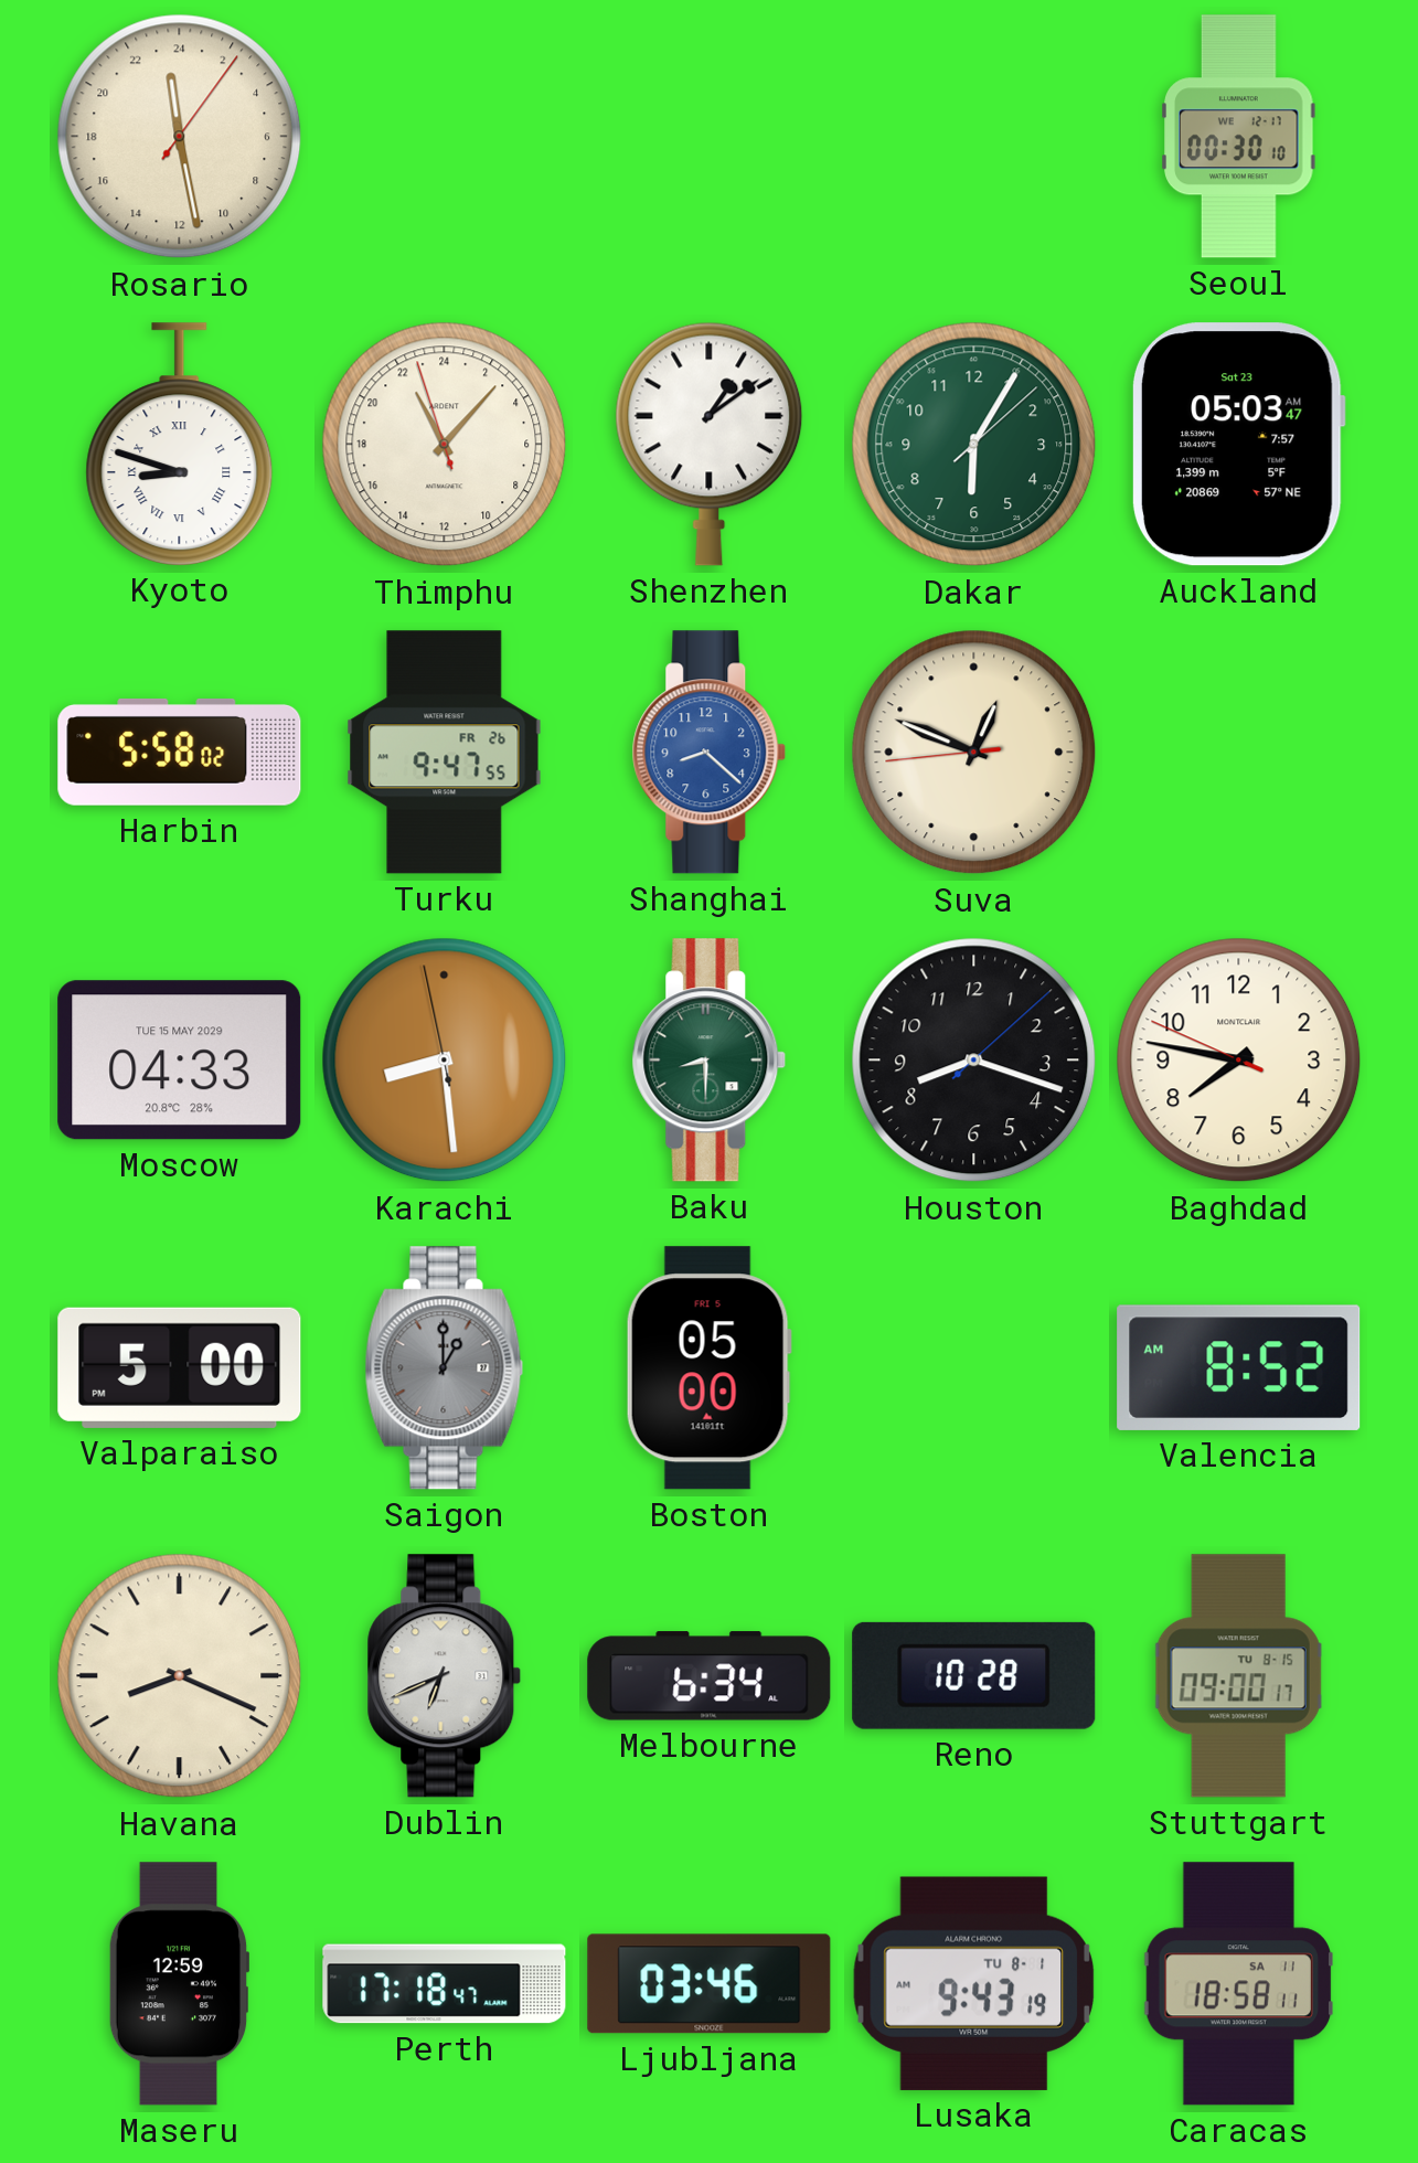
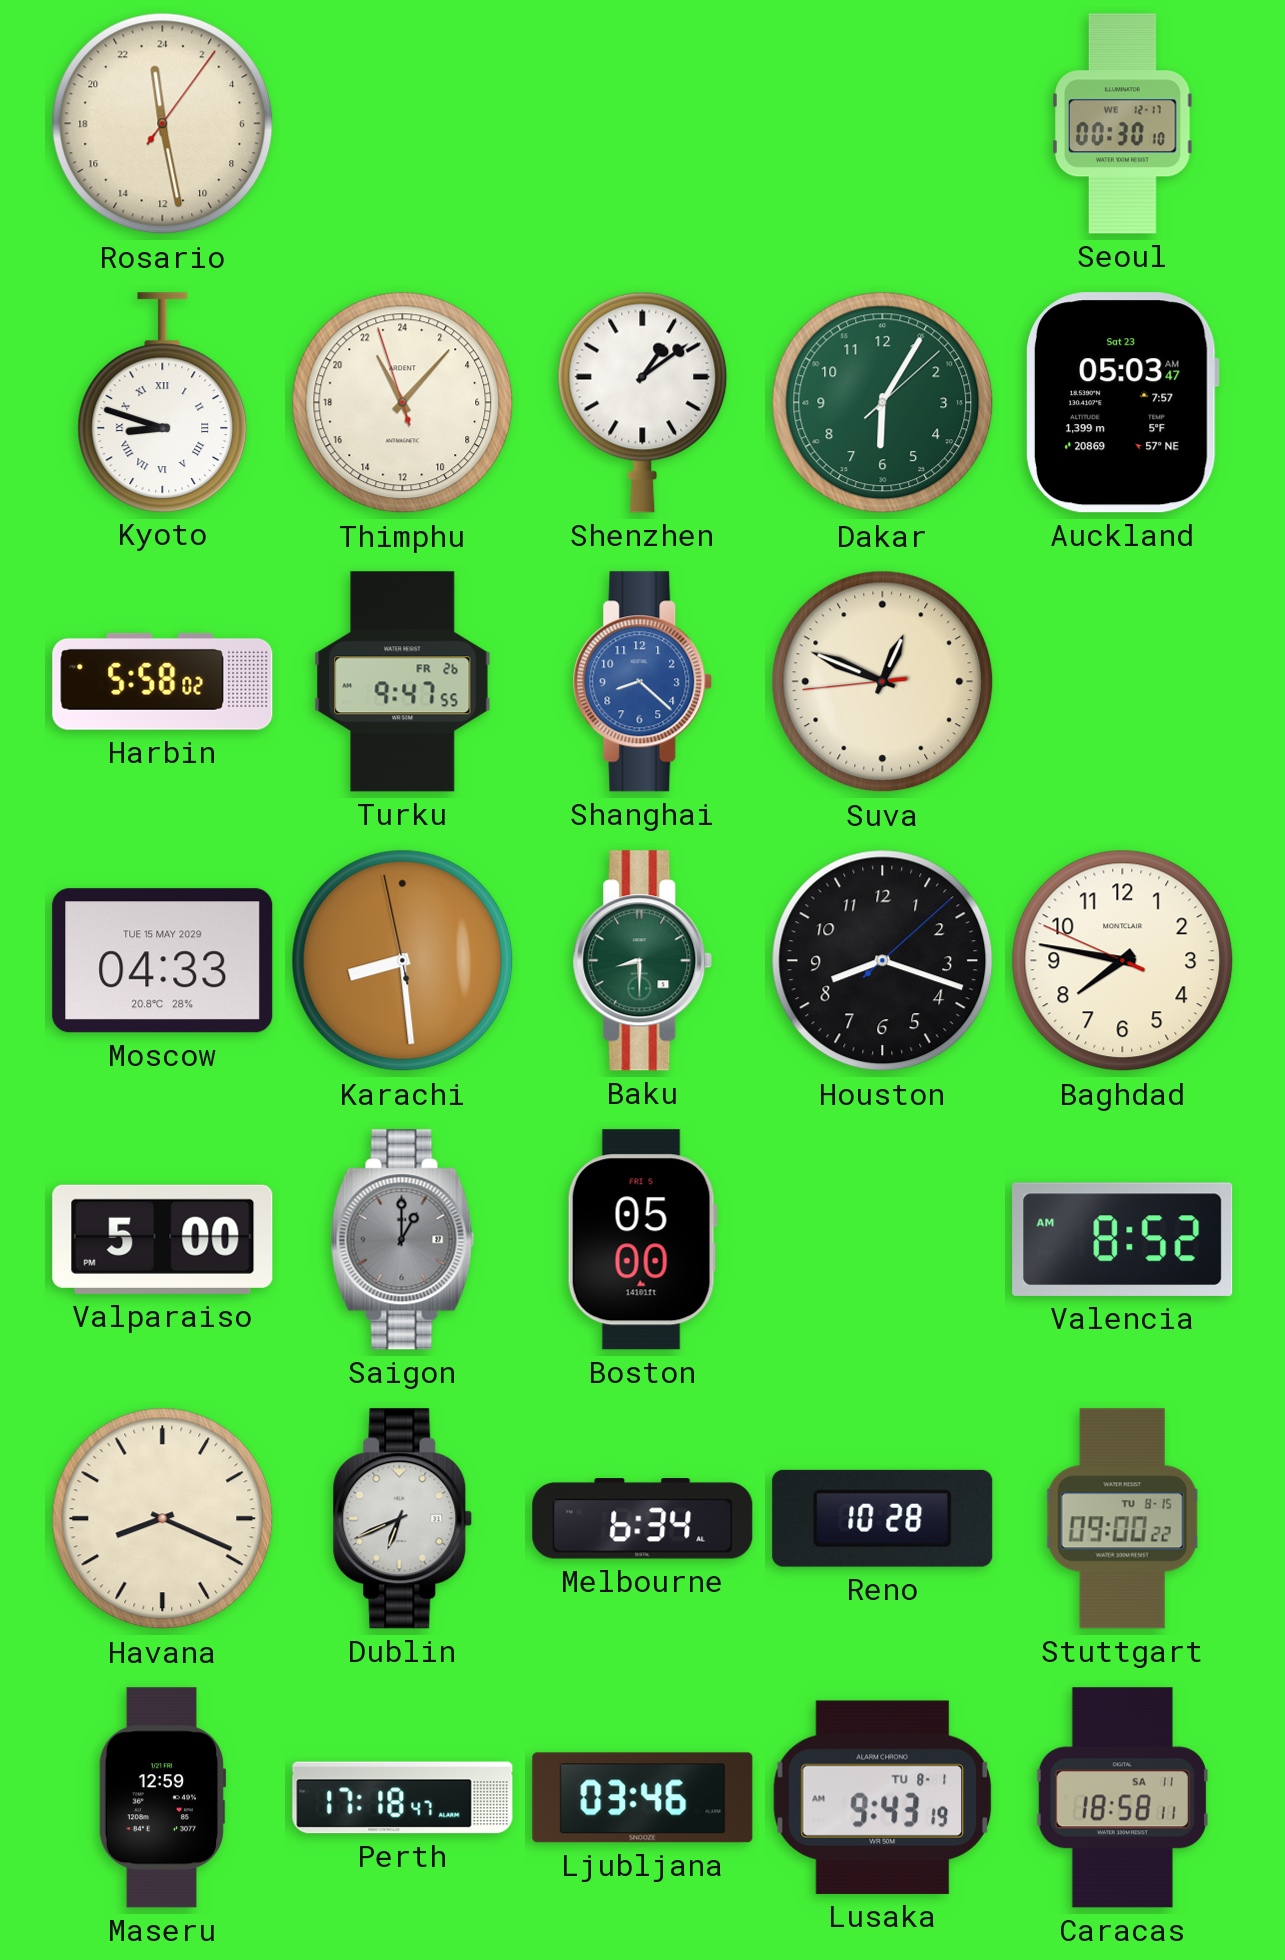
Stuttgart: 09:00:17 -> 09:00:22
